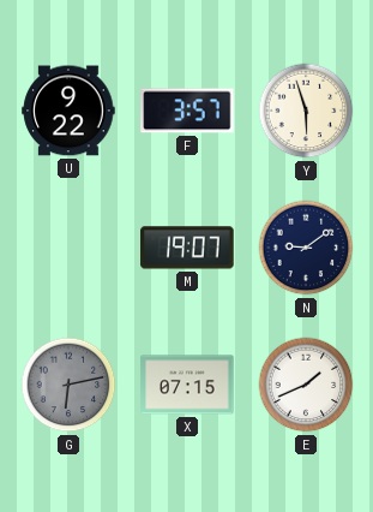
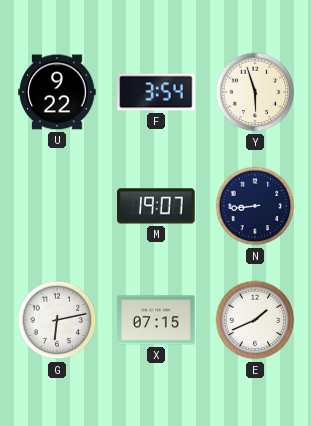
F: 3:57 -> 3:54
N: 9:09 -> 8:44
G dial: grey -> white
